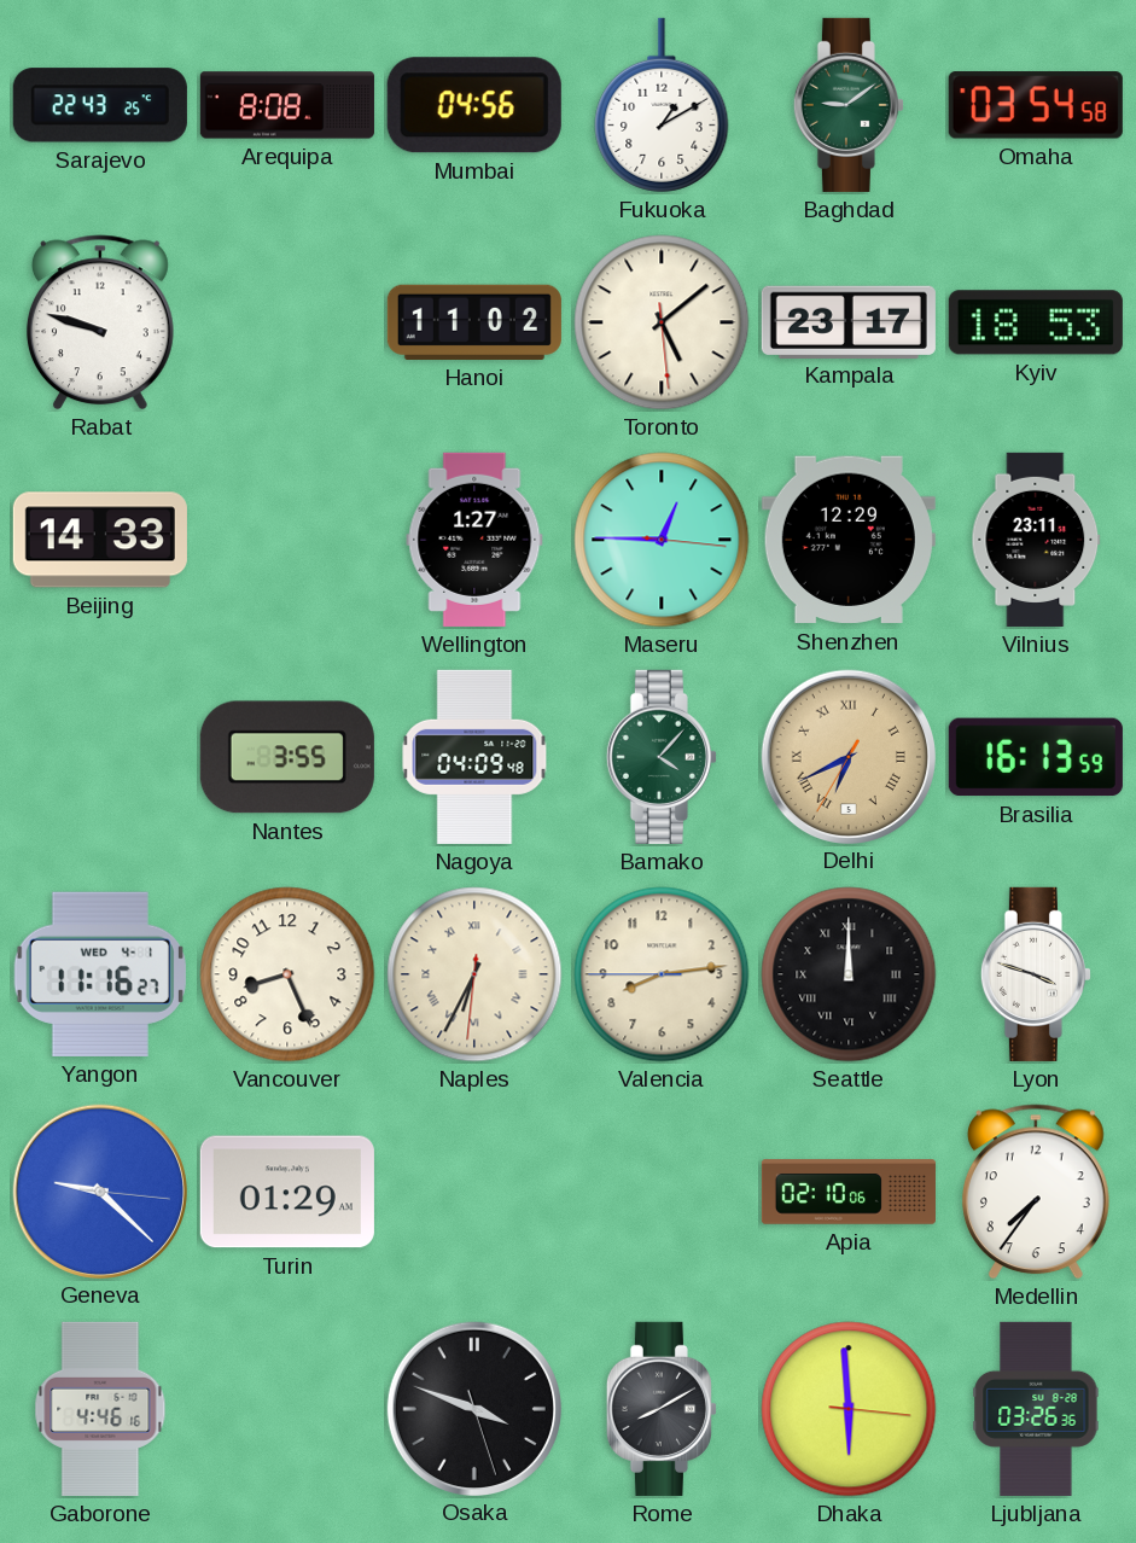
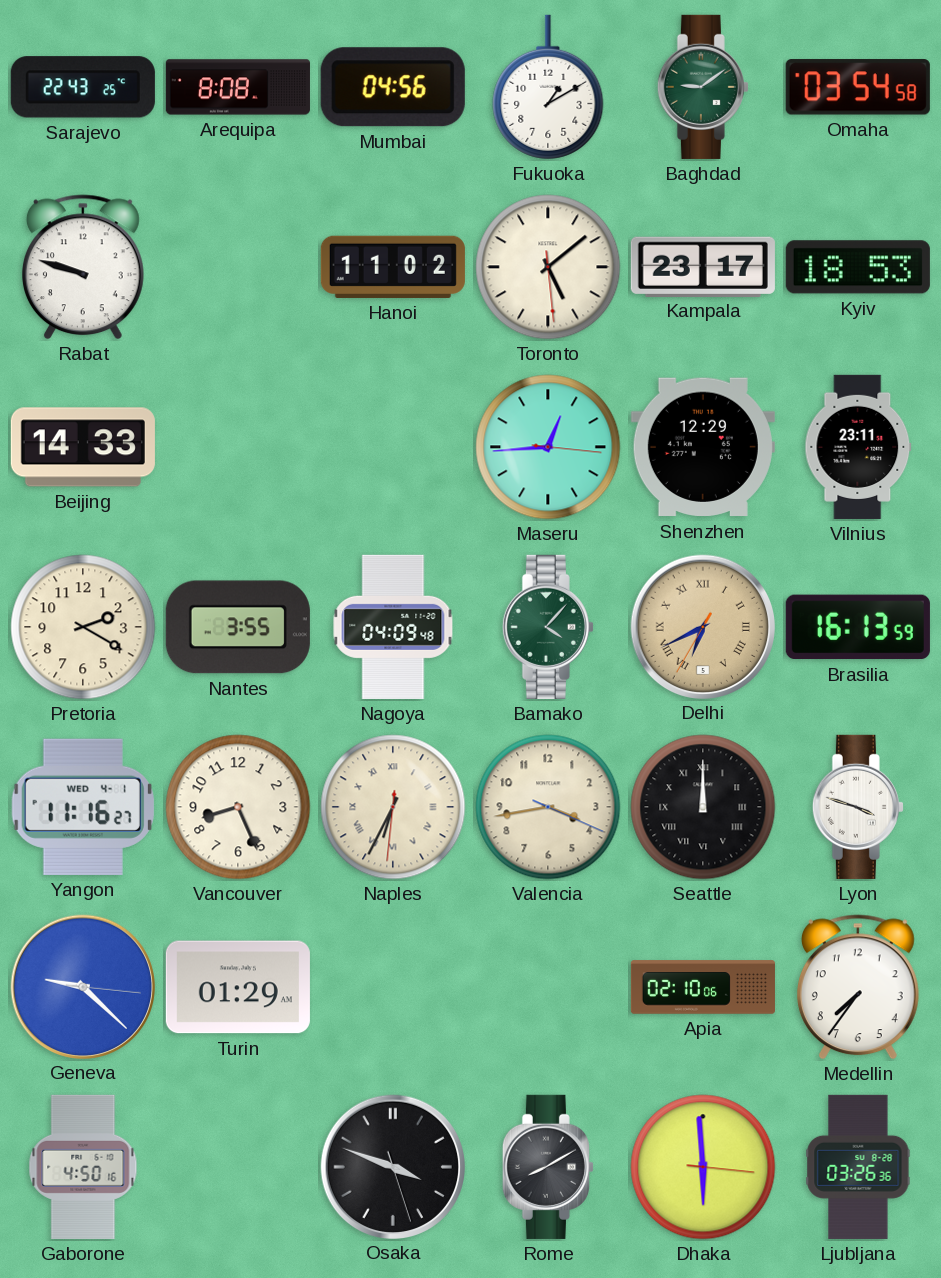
Wellington: 1:27 -> none
Maseru: 12:45 -> 12:44
Pretoria: none -> 2:20
Valencia: 8:13 -> 3:43
Gaborone: 4:46 -> 4:50
